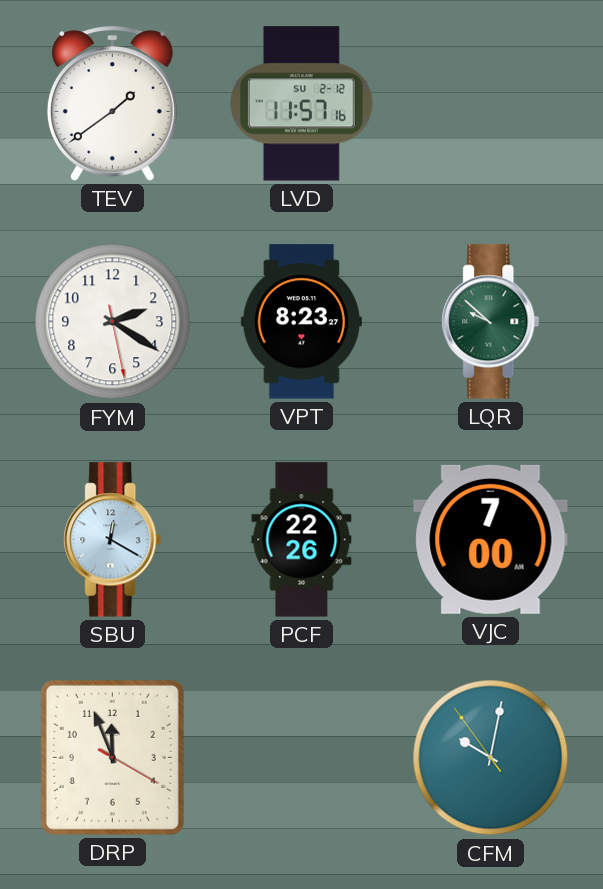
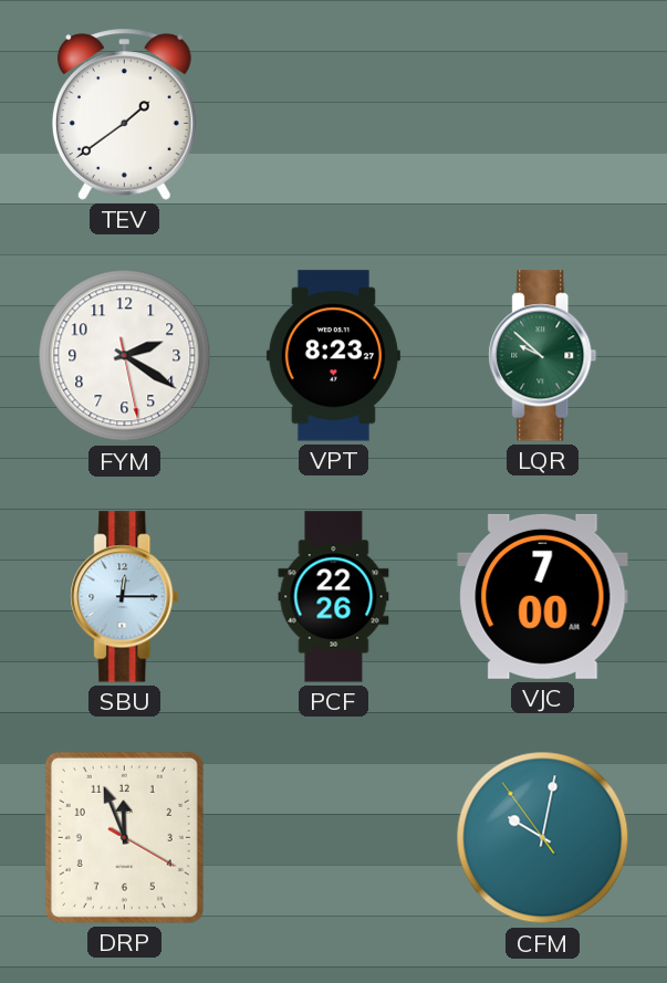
LVD: 11:57 -> none
SBU: 12:20 -> 12:15
